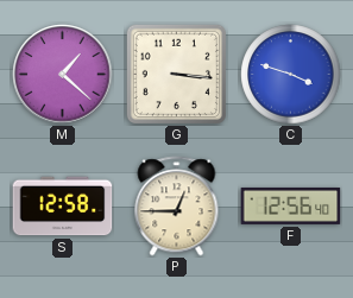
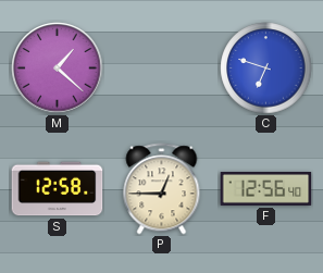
G: 3:16 -> none
C: 3:48 -> 6:48
